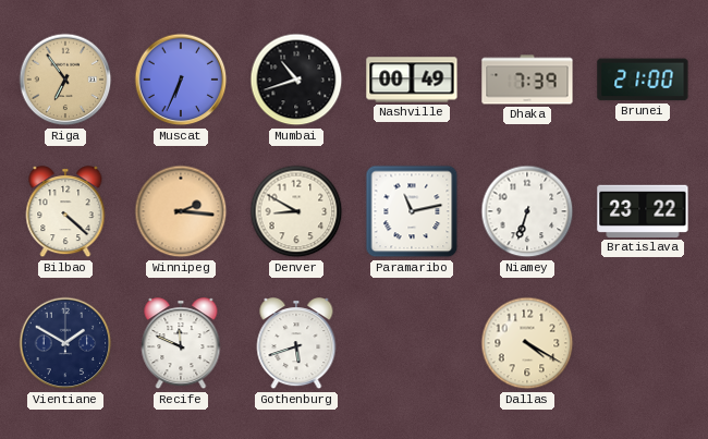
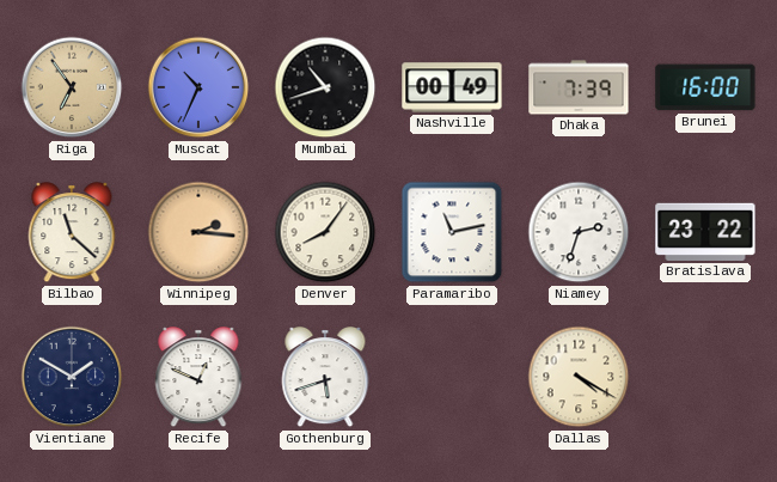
Muscat: 6:34 -> 10:34
Brunei: 21:00 -> 16:00
Bilbao: 4:22 -> 11:22
Denver: 8:50 -> 8:06
Niamey: 6:33 -> 2:33
Recife: 11:49 -> 12:49
